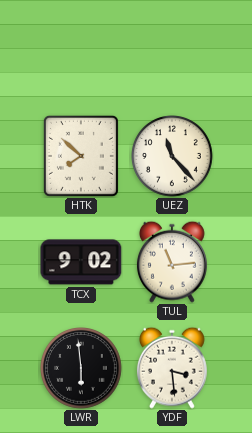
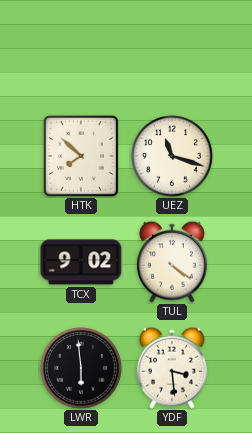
UEZ: 11:23 -> 11:18
TUL: 11:14 -> 4:21
